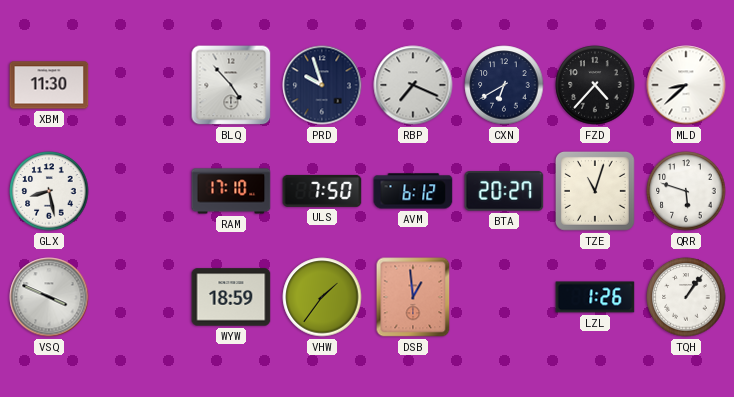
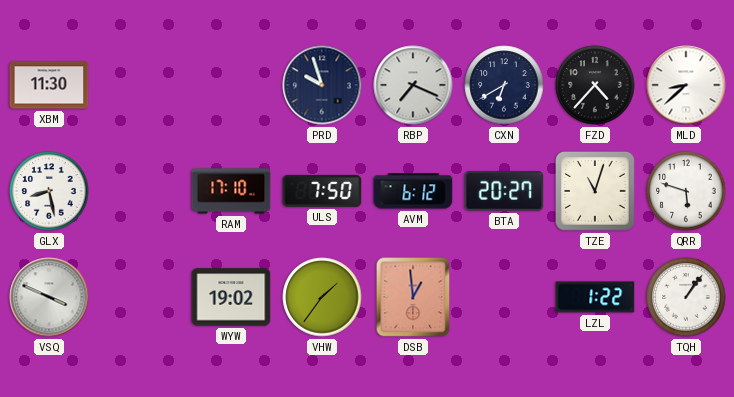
BLQ: 4:53 -> none
WYW: 18:59 -> 19:02
LZL: 1:26 -> 1:22
